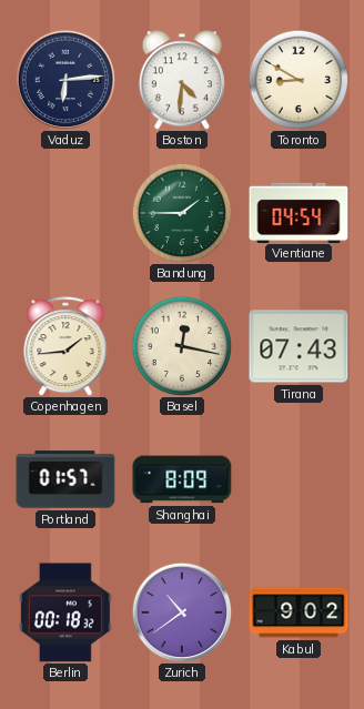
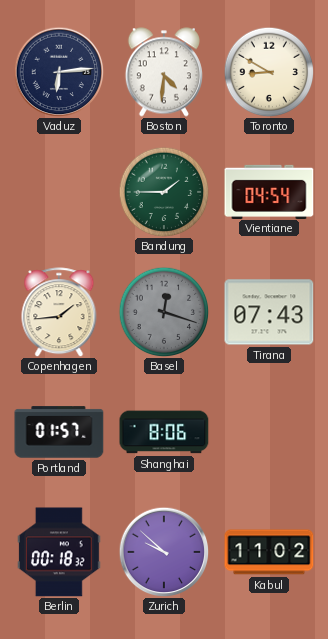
Basel: 12:17 -> 12:18
Basel dial: cream -> grey
Shanghai: 8:09 -> 8:06
Zurich: 10:39 -> 9:52
Kabul: 9:02 -> 11:02
